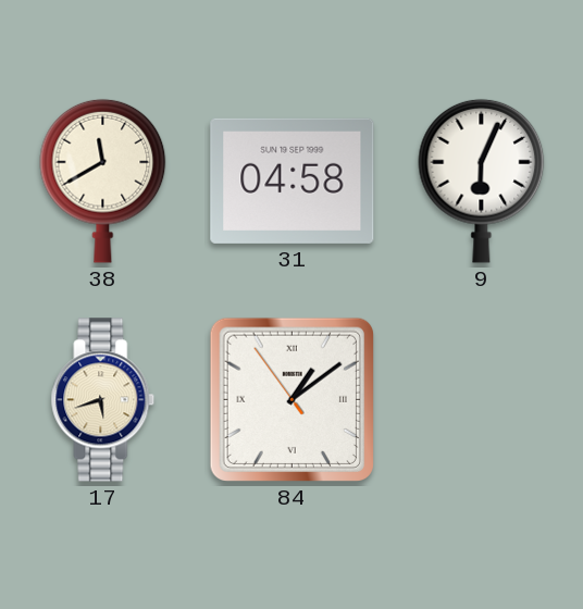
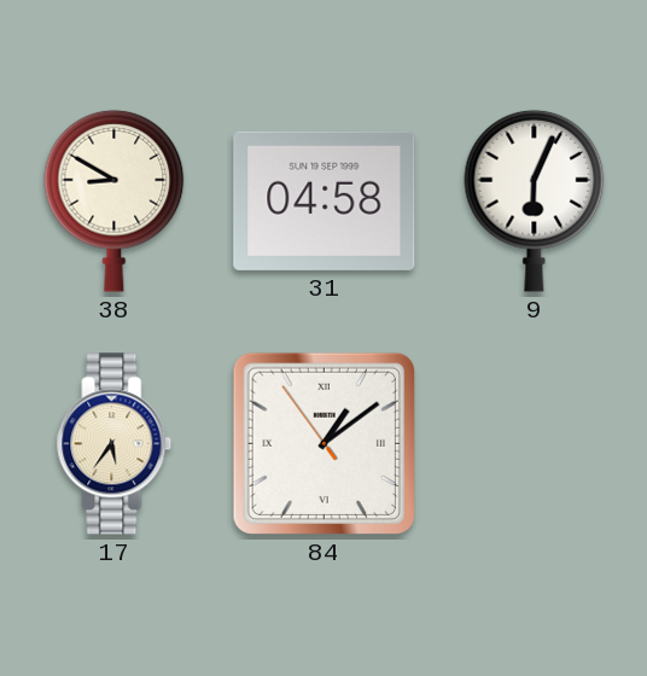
38: 11:40 -> 8:50
17: 5:42 -> 5:36
